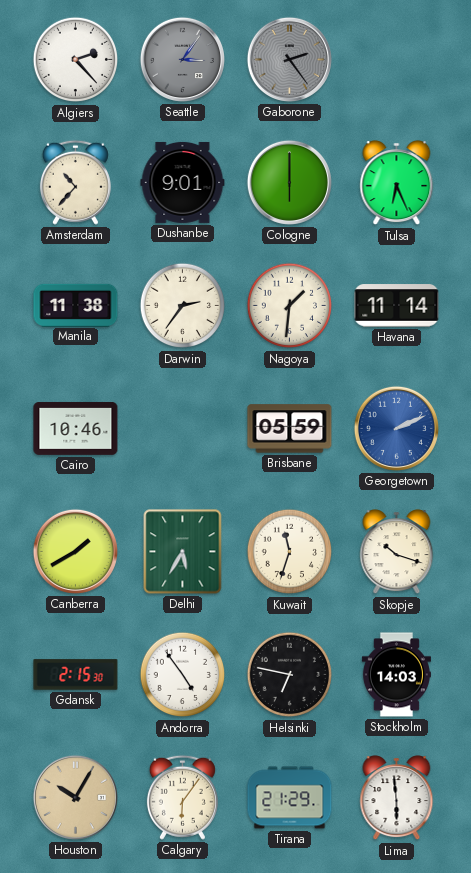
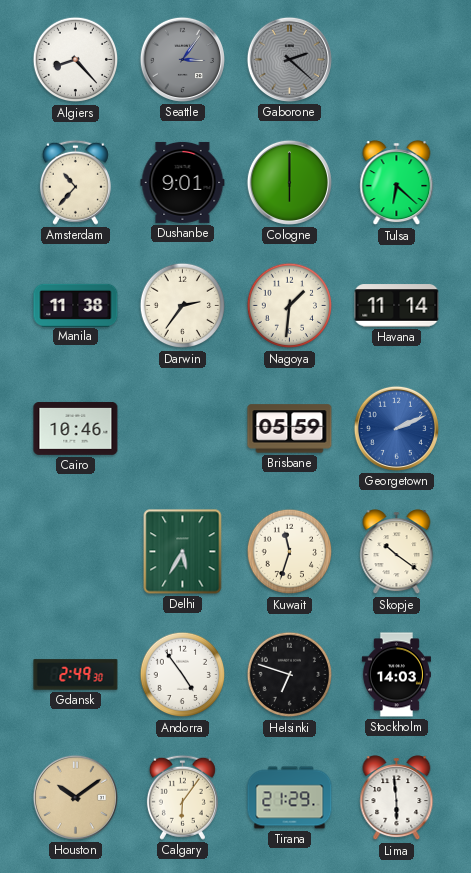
Algiers: 2:23 -> 8:23
Gaborone: 2:24 -> 2:22
Tulsa: 6:26 -> 6:22
Canberra: 1:40 -> none
Skopje: 10:18 -> 10:21
Gdansk: 2:15 -> 2:49
Helsinki: 6:47 -> 6:48
Houston: 10:05 -> 10:09
